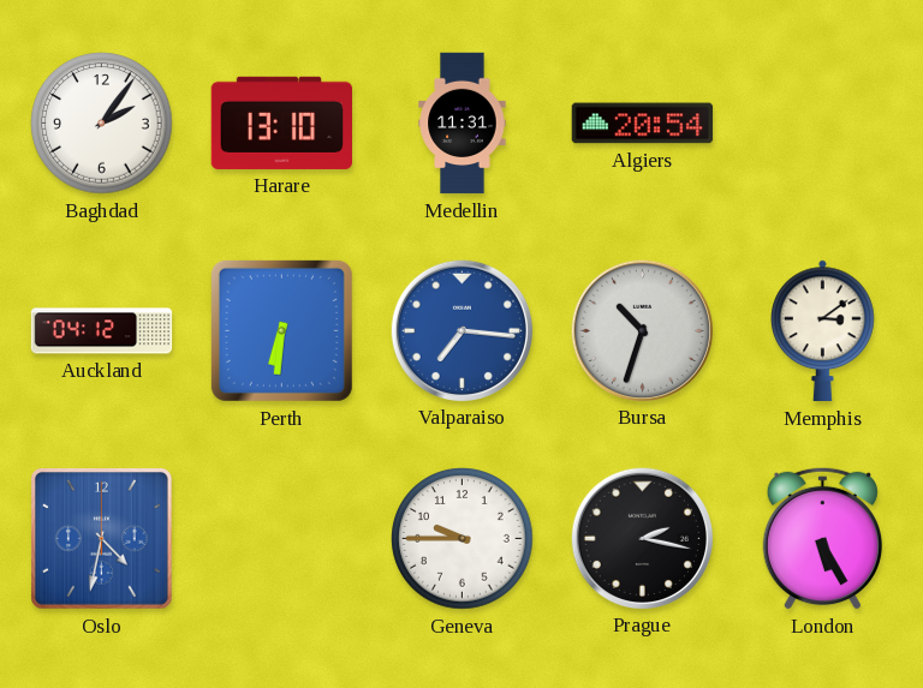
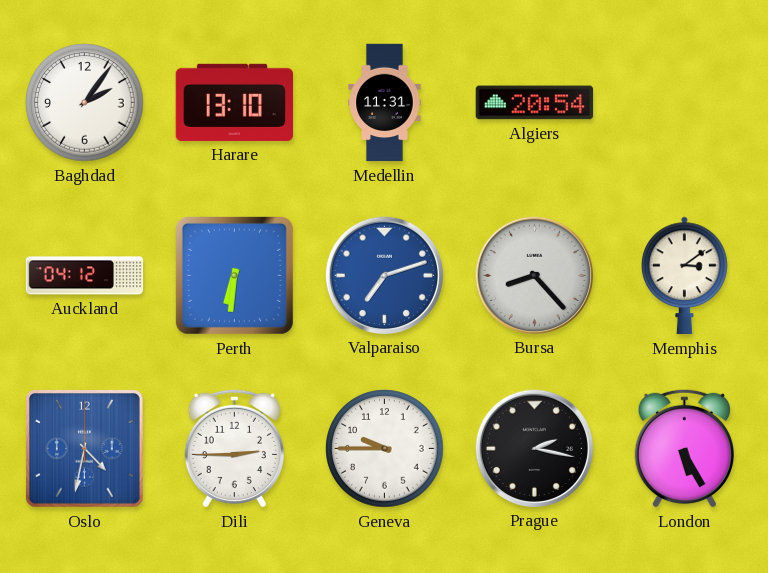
Valparaiso: 7:16 -> 7:12
Bursa: 10:33 -> 8:23
Dili: none -> 2:45
